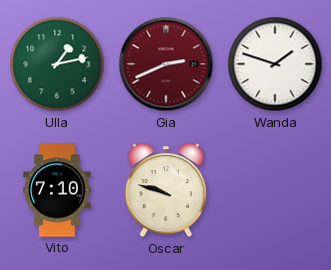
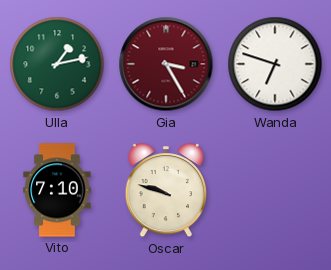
Gia: 2:41 -> 3:25
Wanda: 1:48 -> 6:48
